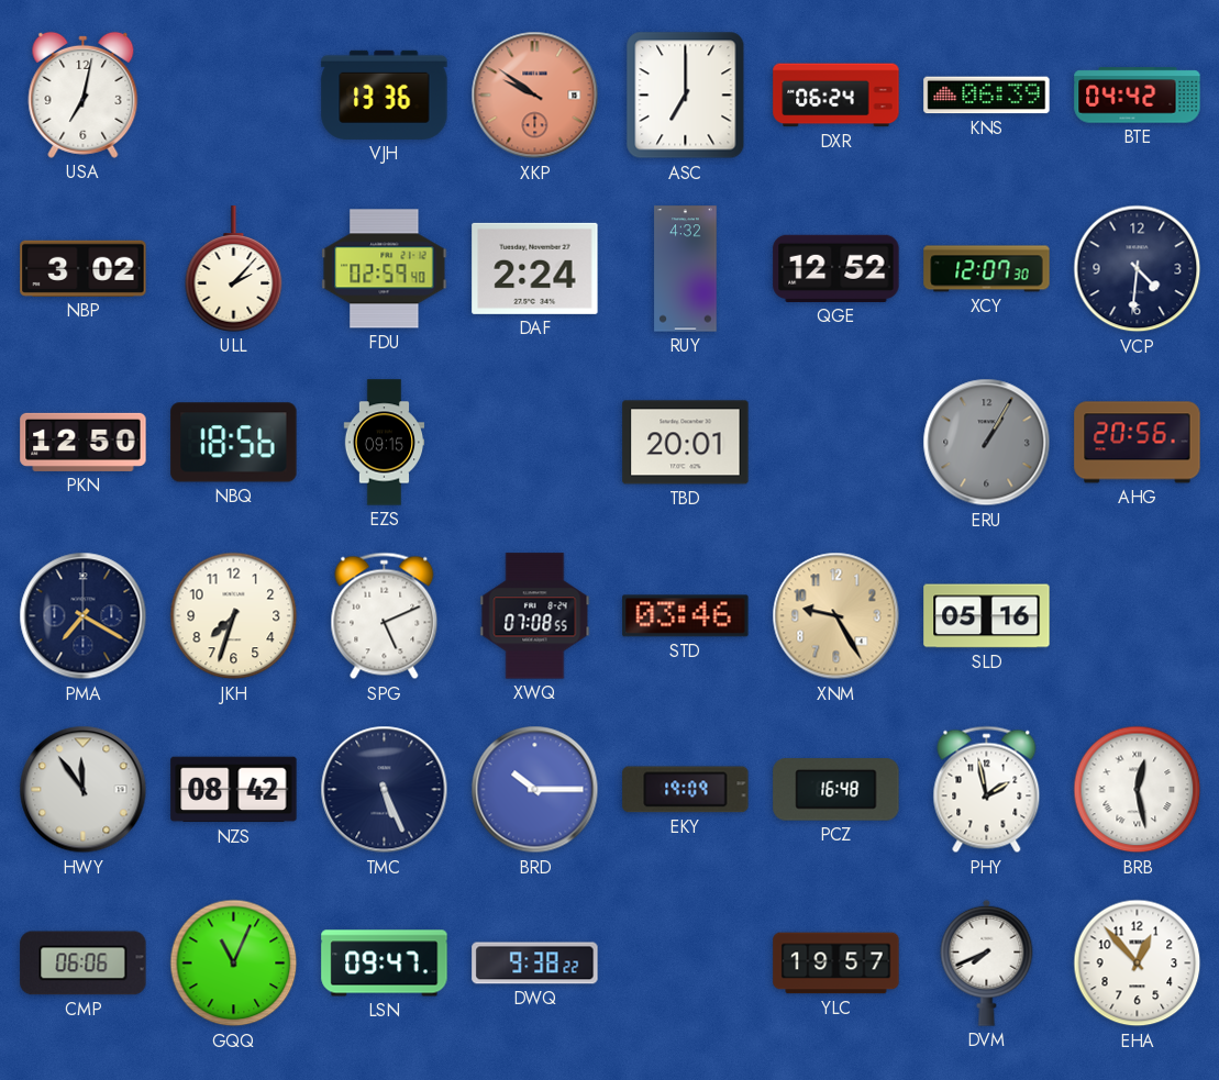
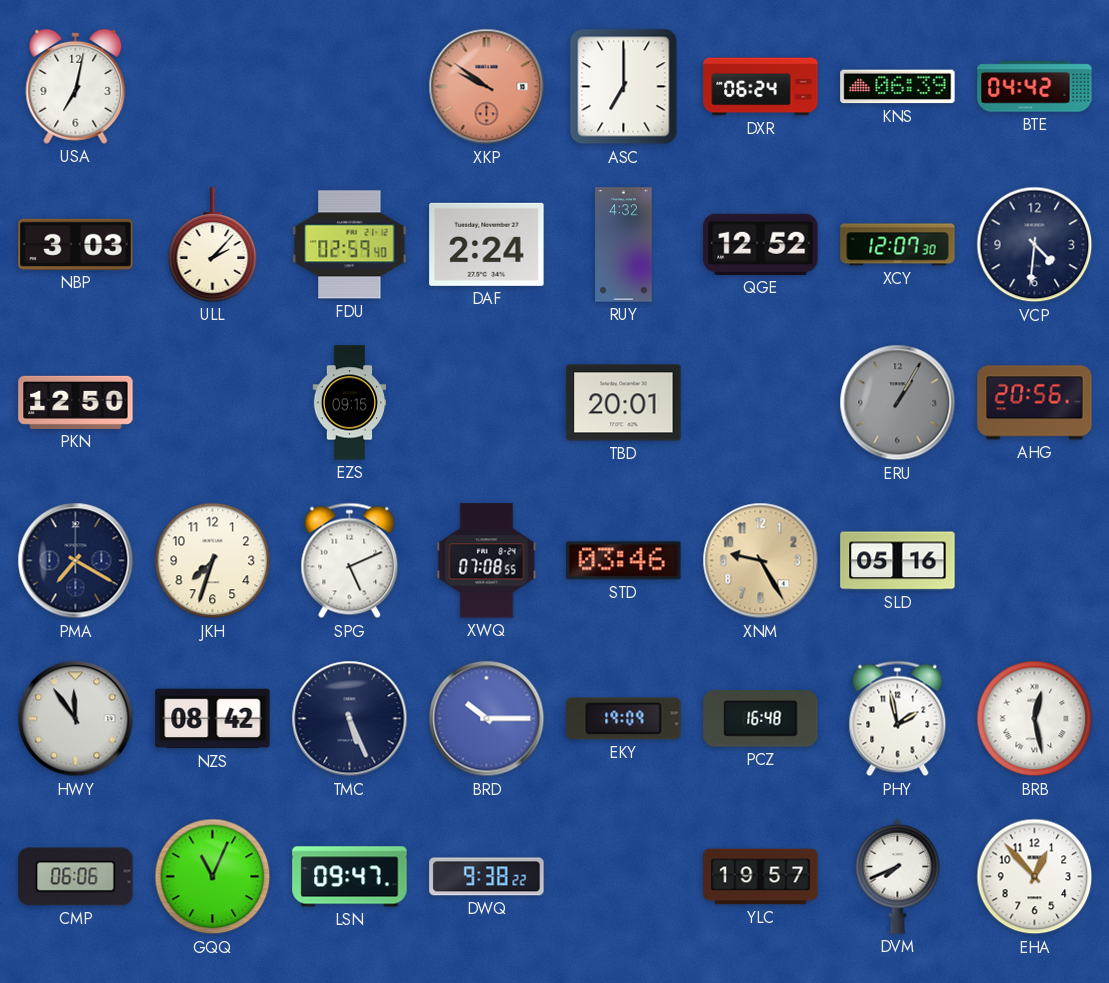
VJH: 13:36 -> none
NBP: 3:02 -> 3:03
NBQ: 18:56 -> none
